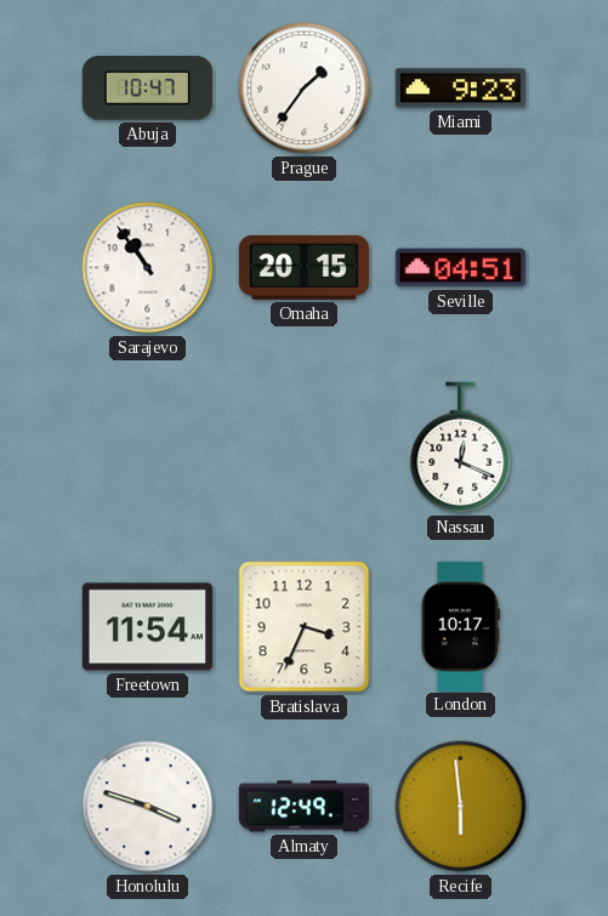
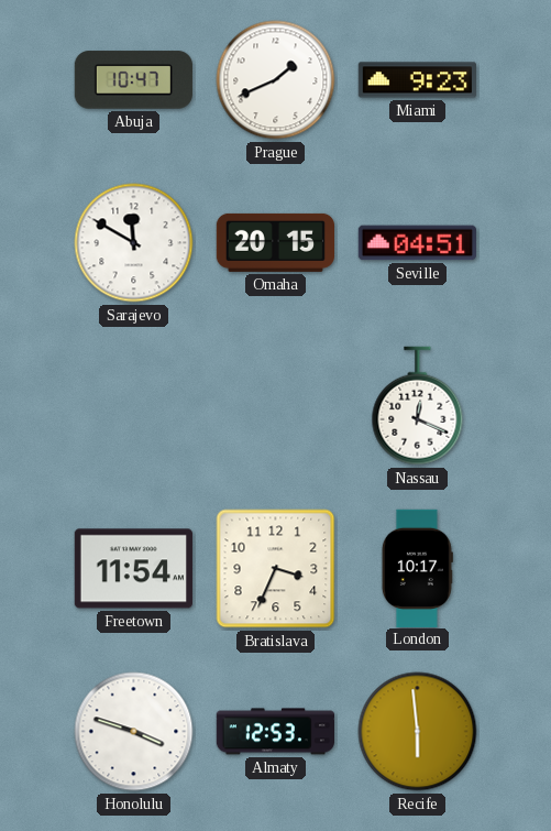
Prague: 1:36 -> 1:41
Sarajevo: 10:54 -> 11:50
Almaty: 12:49 -> 12:53
